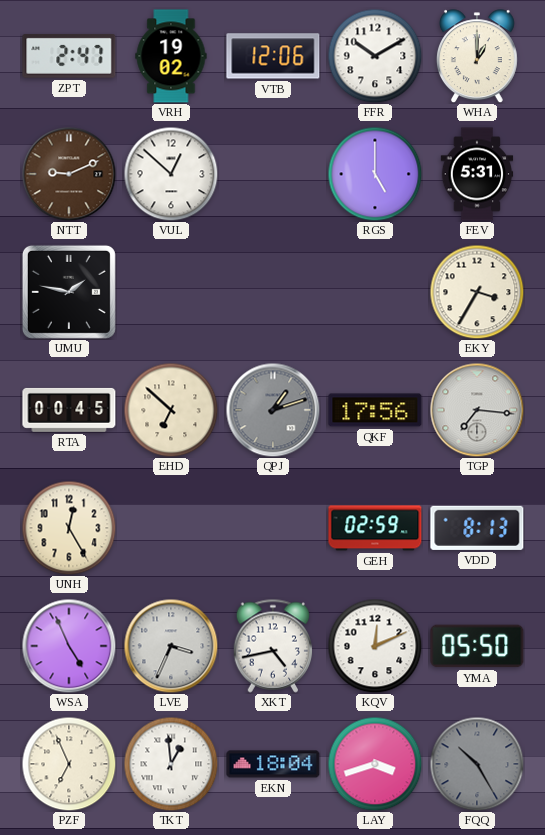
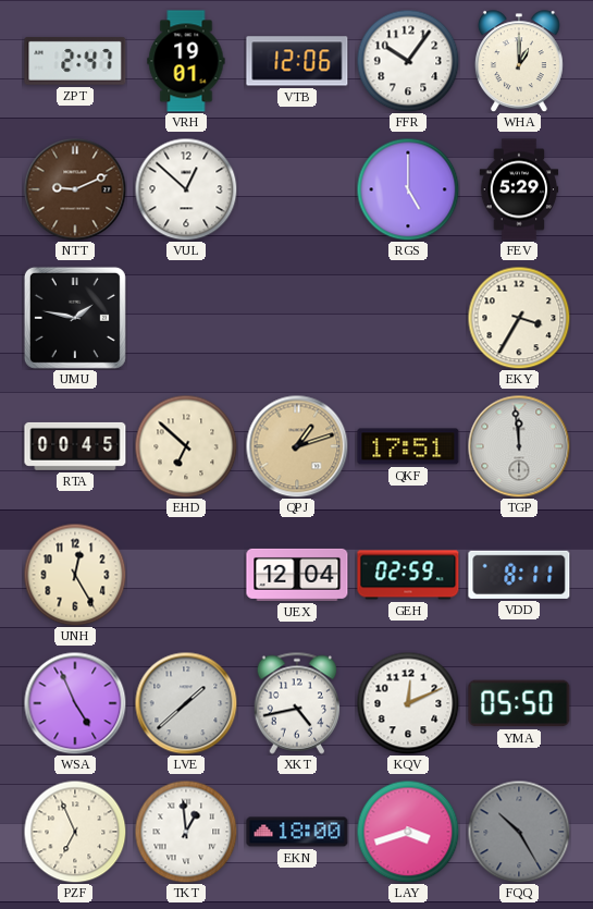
VRH: 19:02 -> 19:01
FFR: 10:10 -> 10:06
FEV: 5:31 -> 5:29
QPJ dial: grey -> champagne
QKF: 17:56 -> 17:51
TGP: 7:16 -> 11:59
UEX: none -> 12:04
VDD: 8:13 -> 8:11
LVE: 3:34 -> 1:38
EKN: 18:04 -> 18:00
